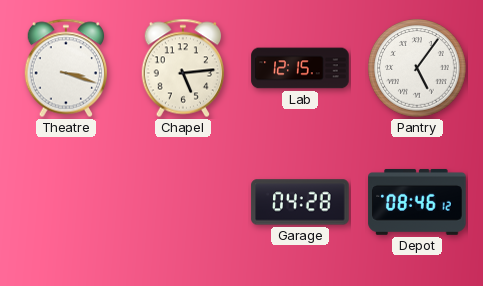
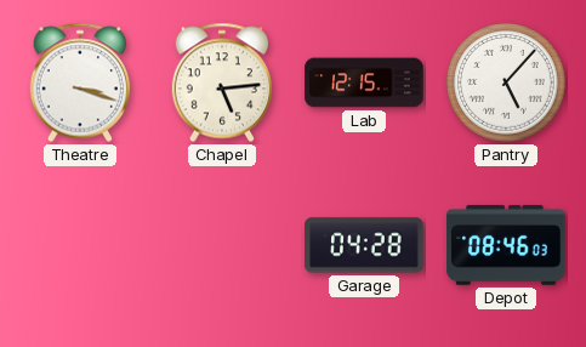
Pantry: 5:06 -> 5:07
Depot: 08:46:12 -> 08:46:03
